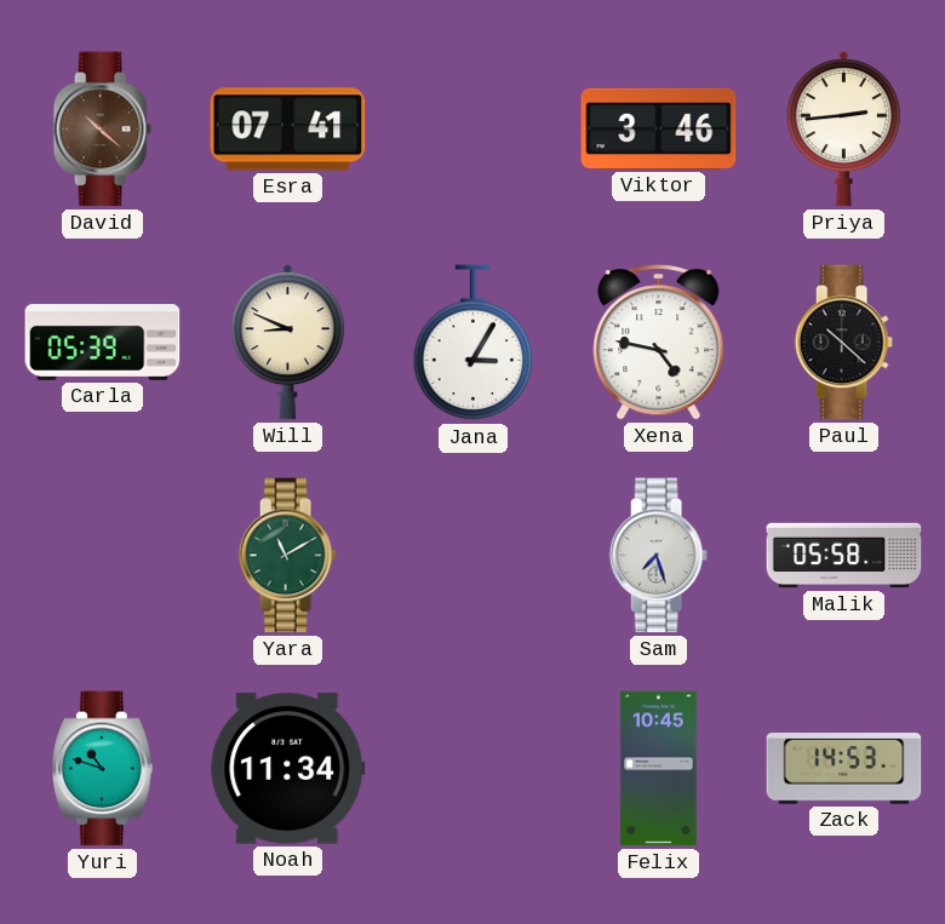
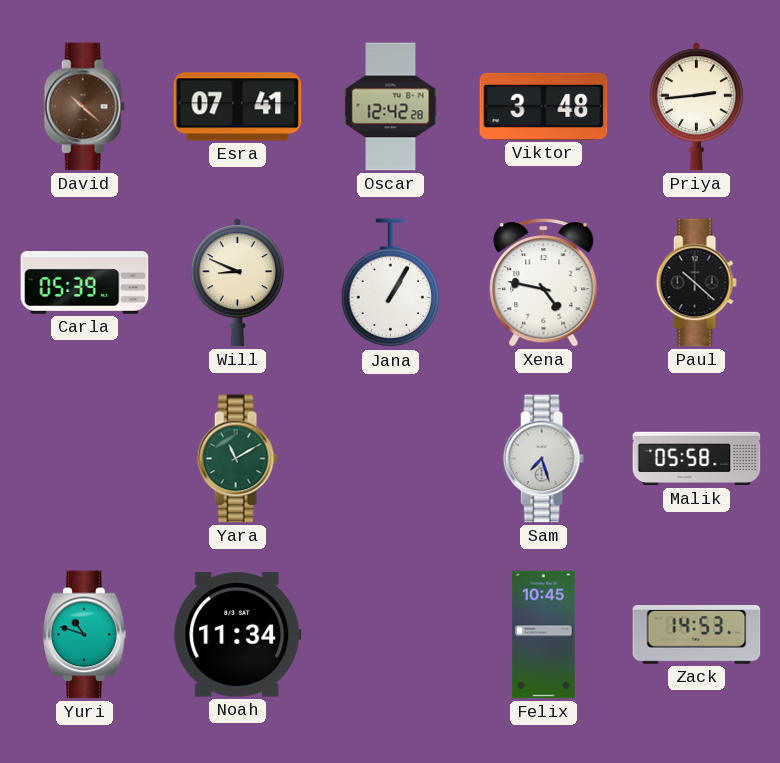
Oscar: none -> 12:42
Viktor: 3:46 -> 3:48
Jana: 3:05 -> 1:05
